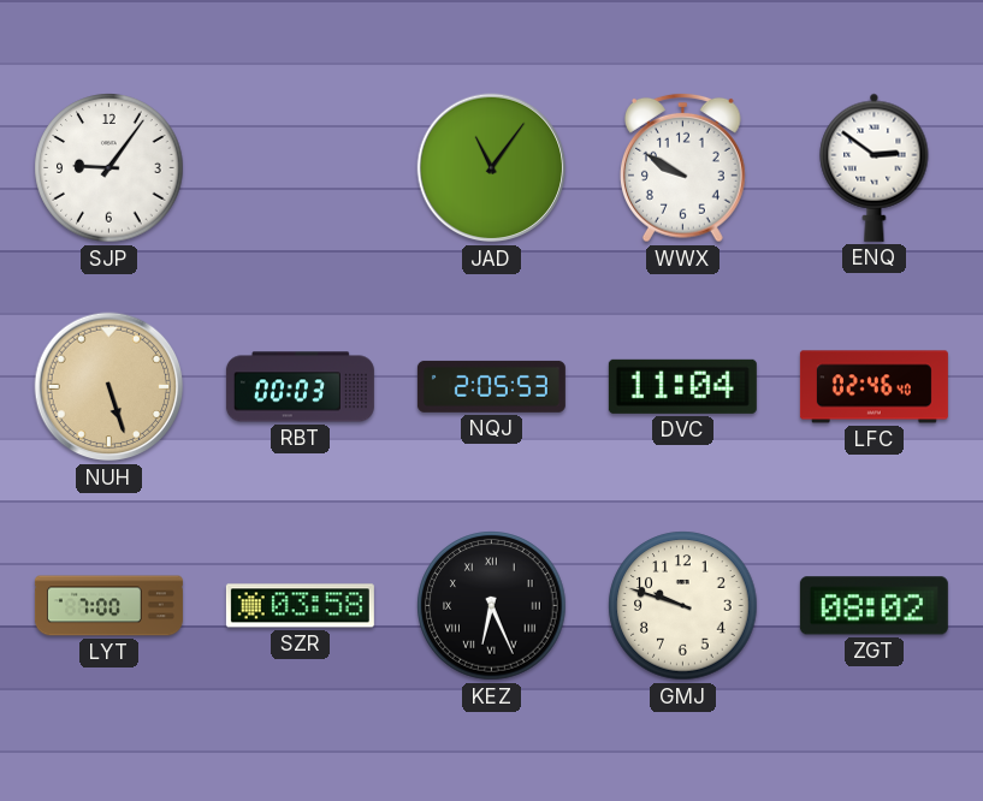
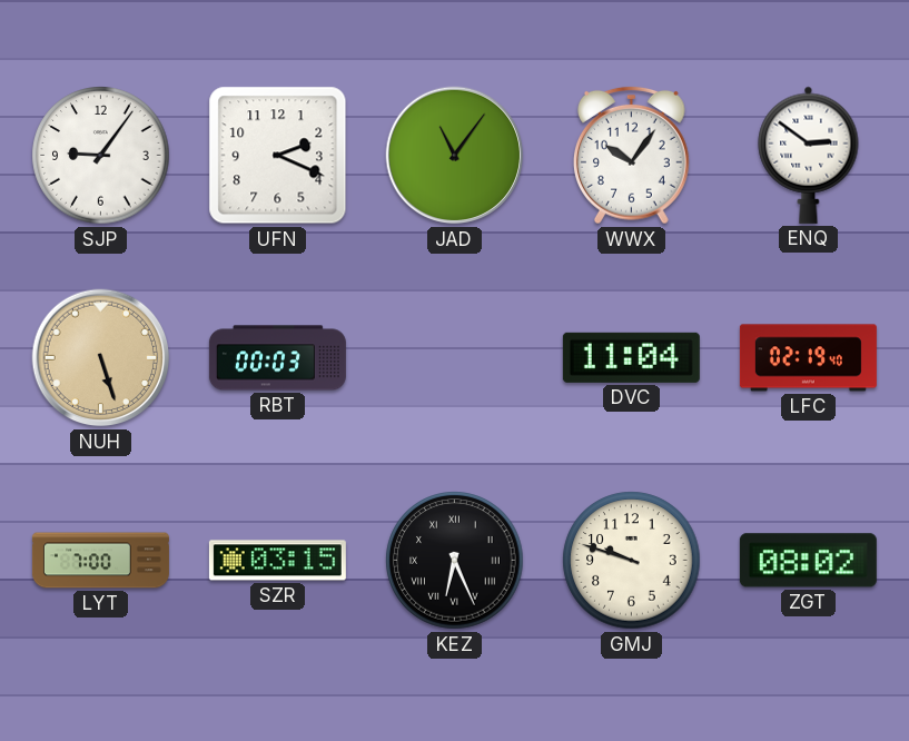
UFN: none -> 2:19
WWX: 9:50 -> 10:06
NQJ: 2:05 -> none
LFC: 02:46 -> 02:19
SZR: 03:58 -> 03:15
